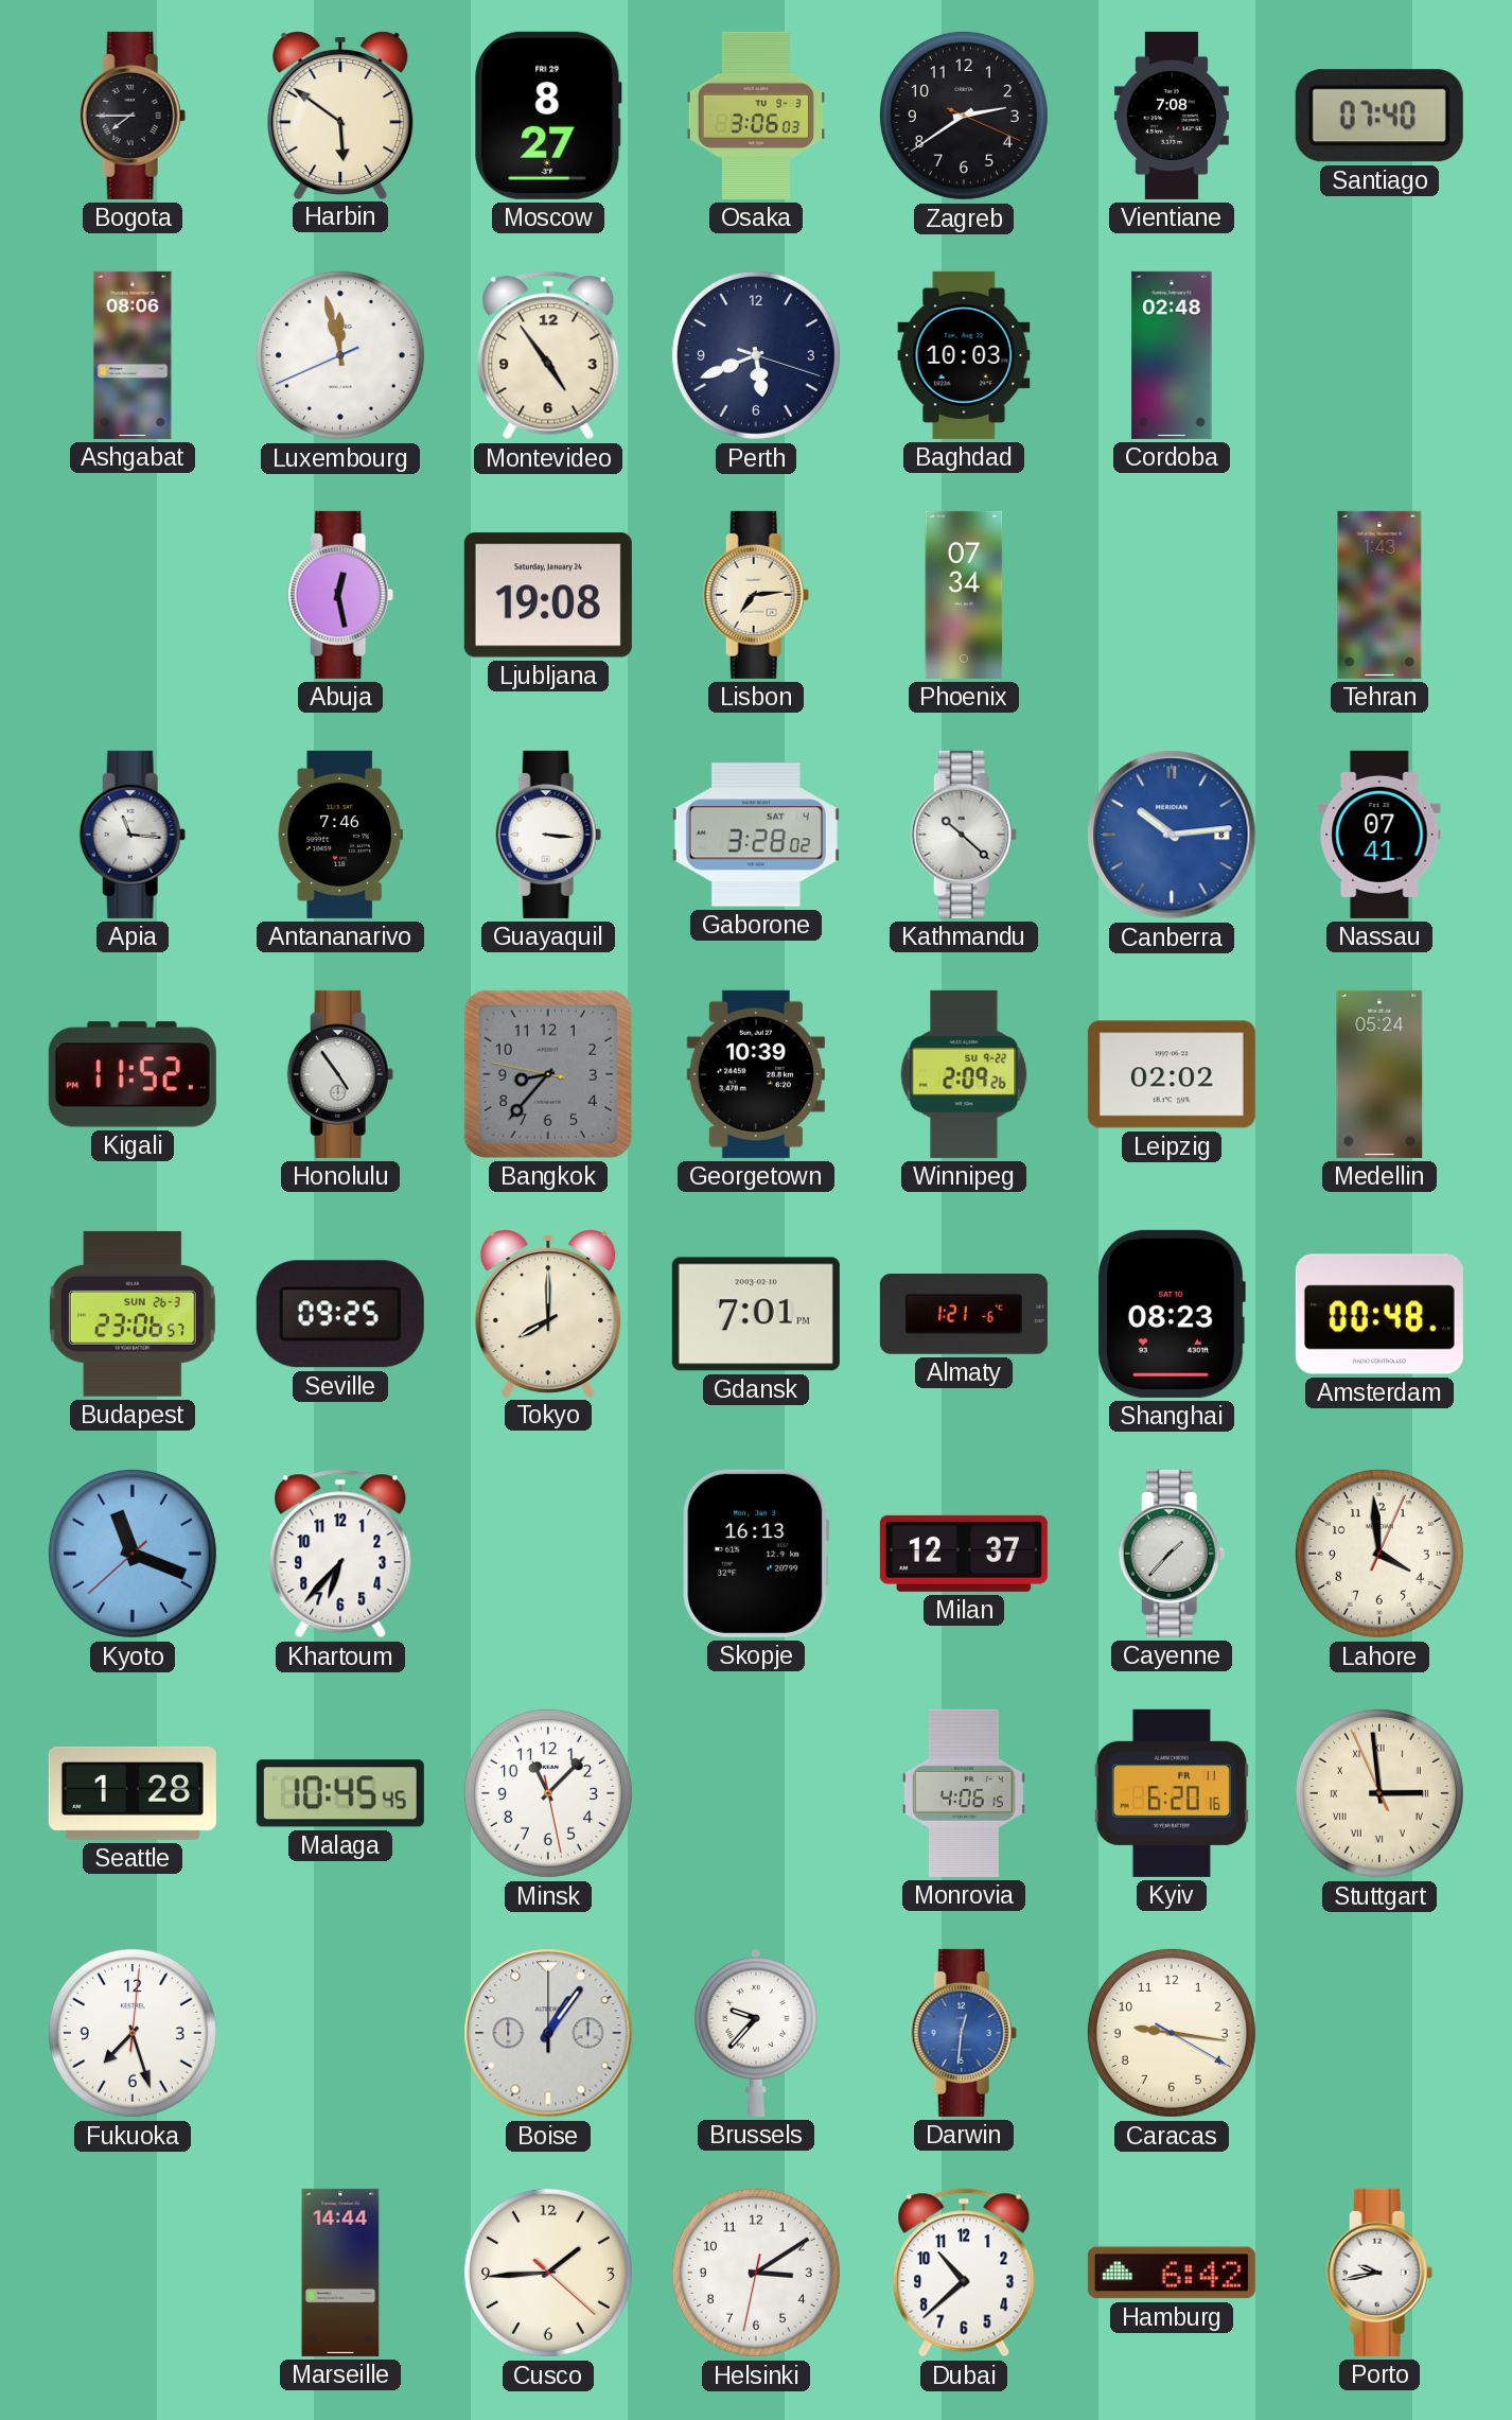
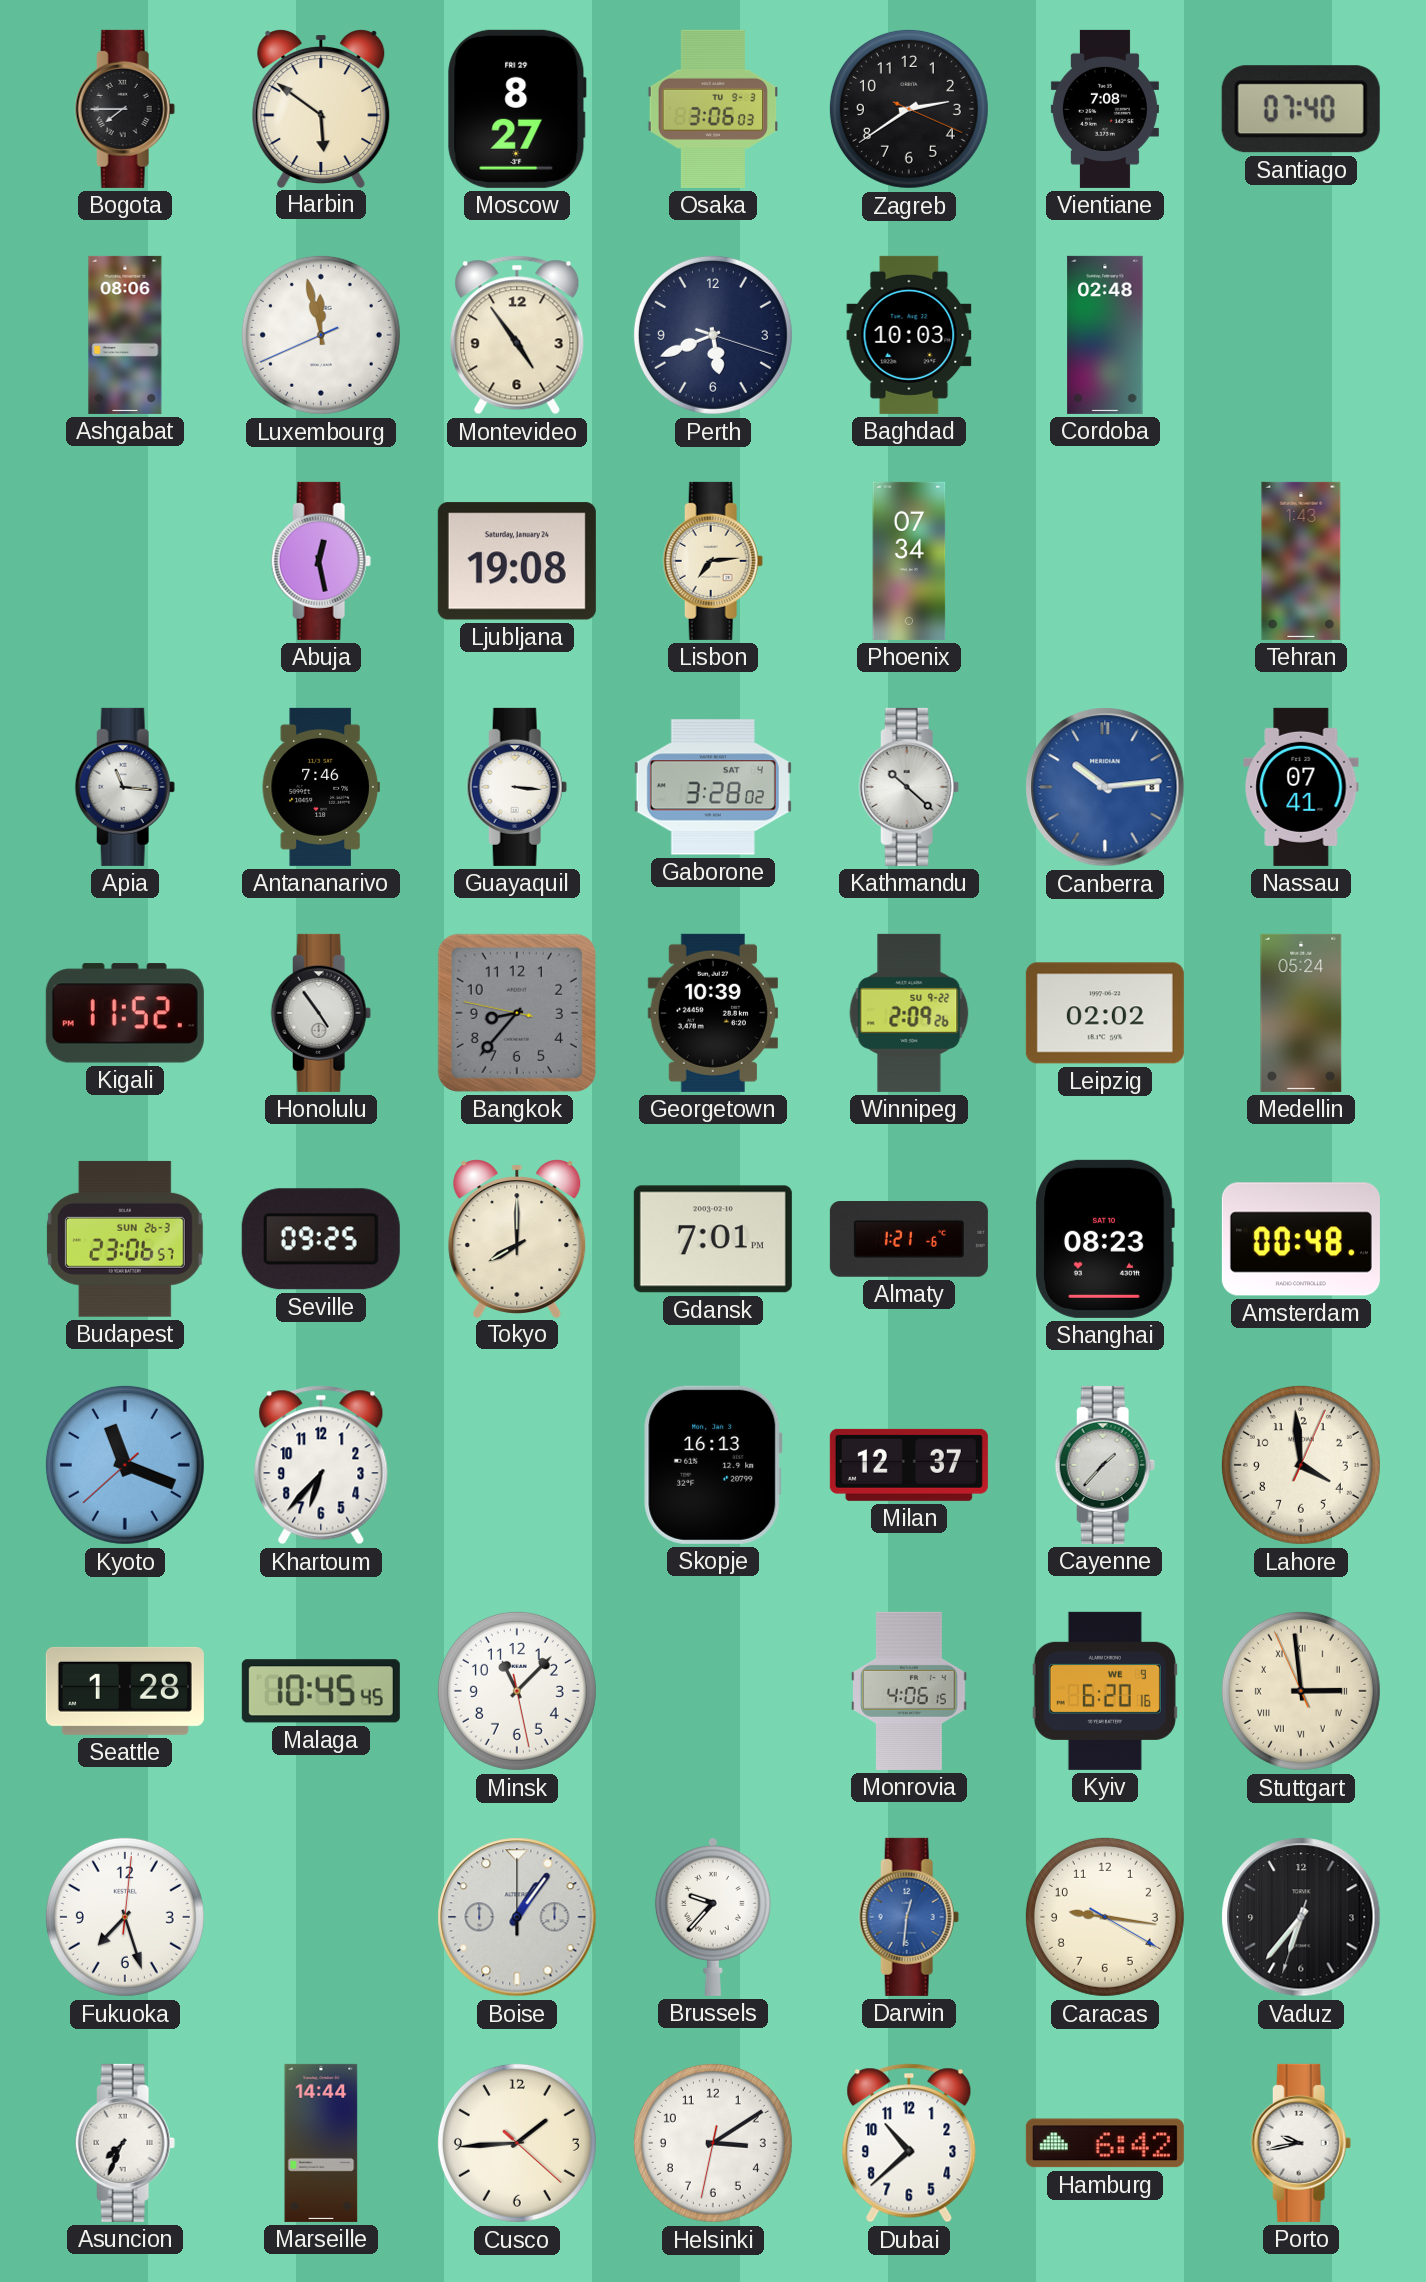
Kyiv date: FR 11 -> WE 9
Vaduz: none -> 6:36
Asuncion: none -> 7:34
